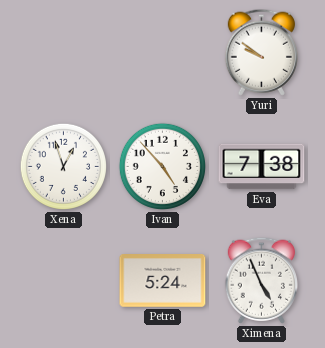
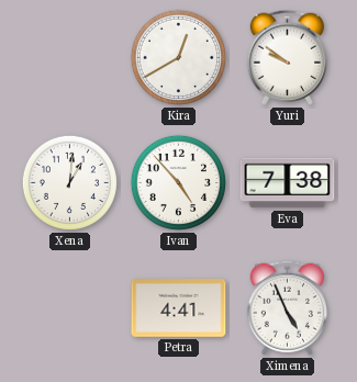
Kira: none -> 12:40
Xena: 12:57 -> 1:01
Petra: 5:24 -> 4:41
